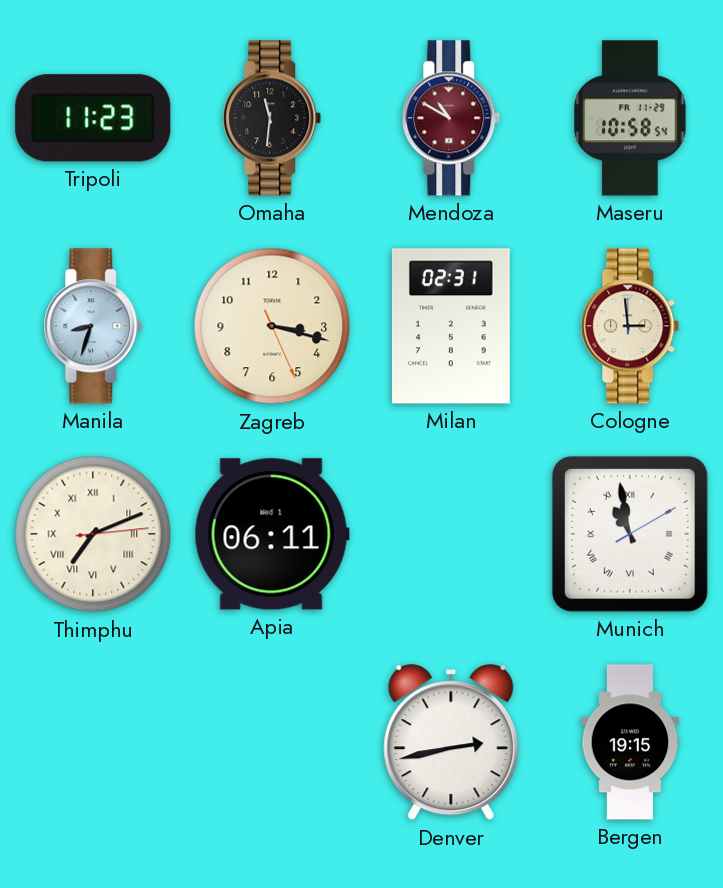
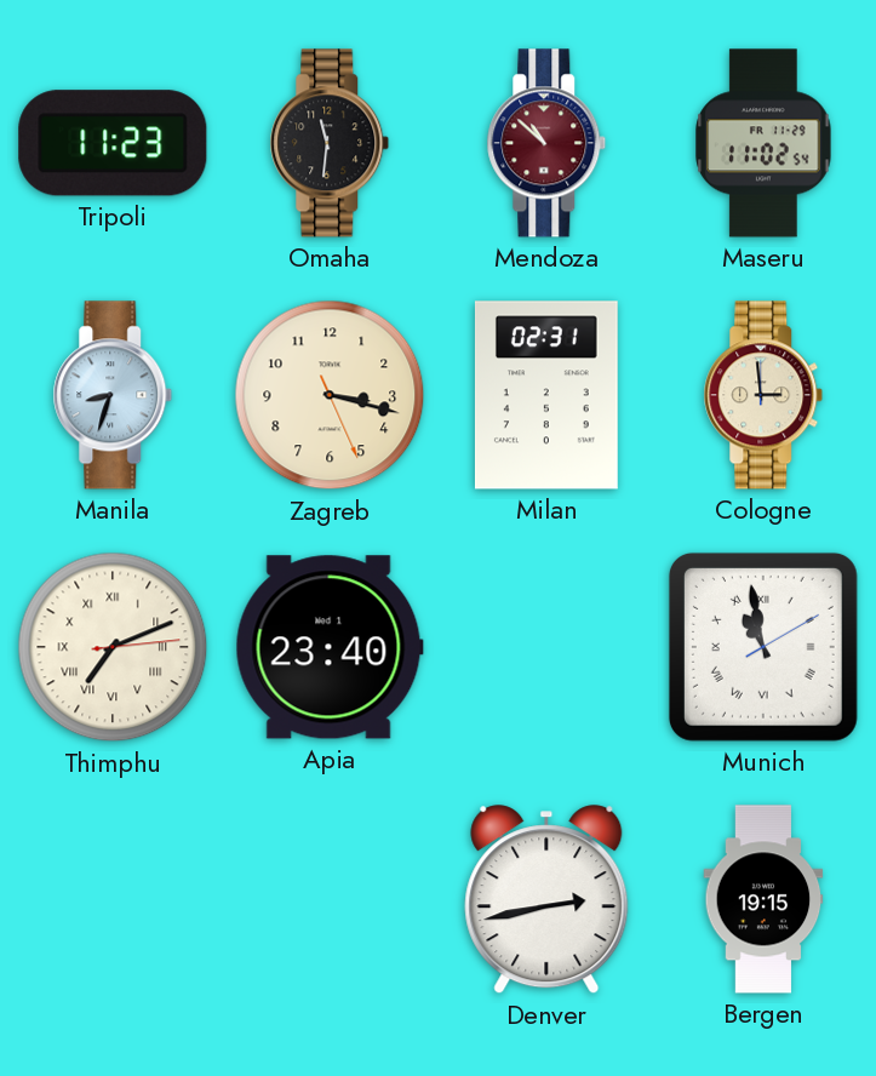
Mendoza: 10:50 -> 10:52
Maseru: 10:58 -> 11:02
Apia: 06:11 -> 23:40
